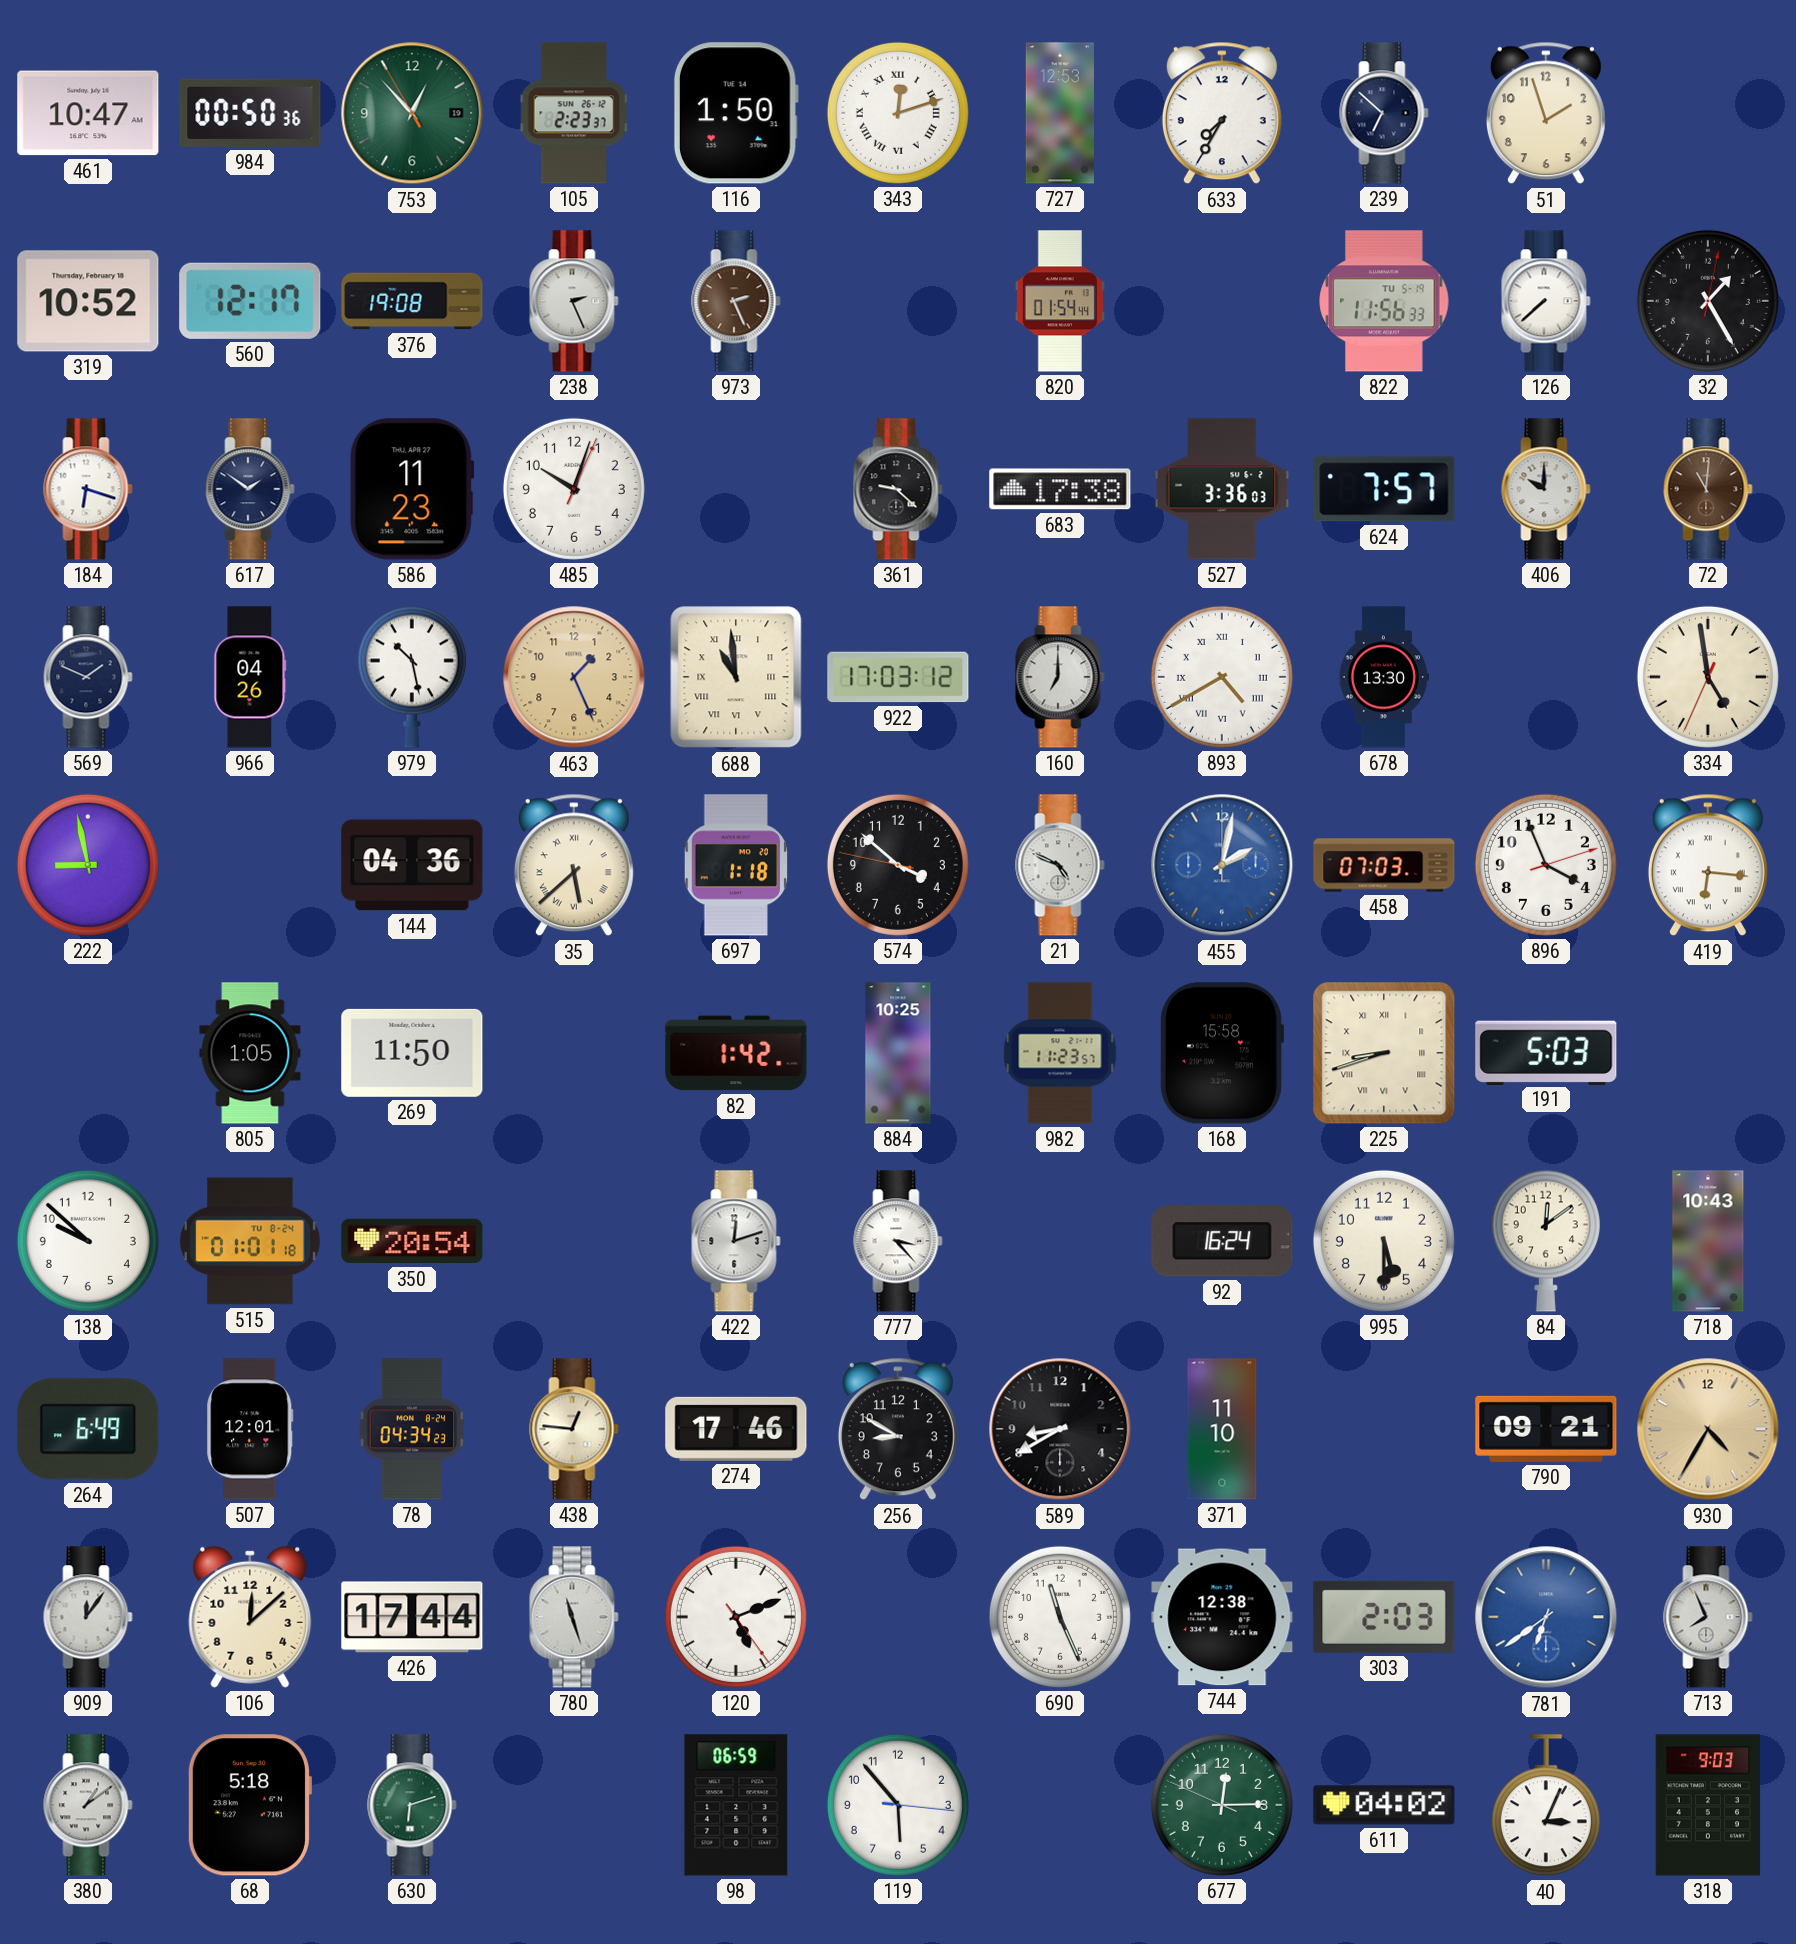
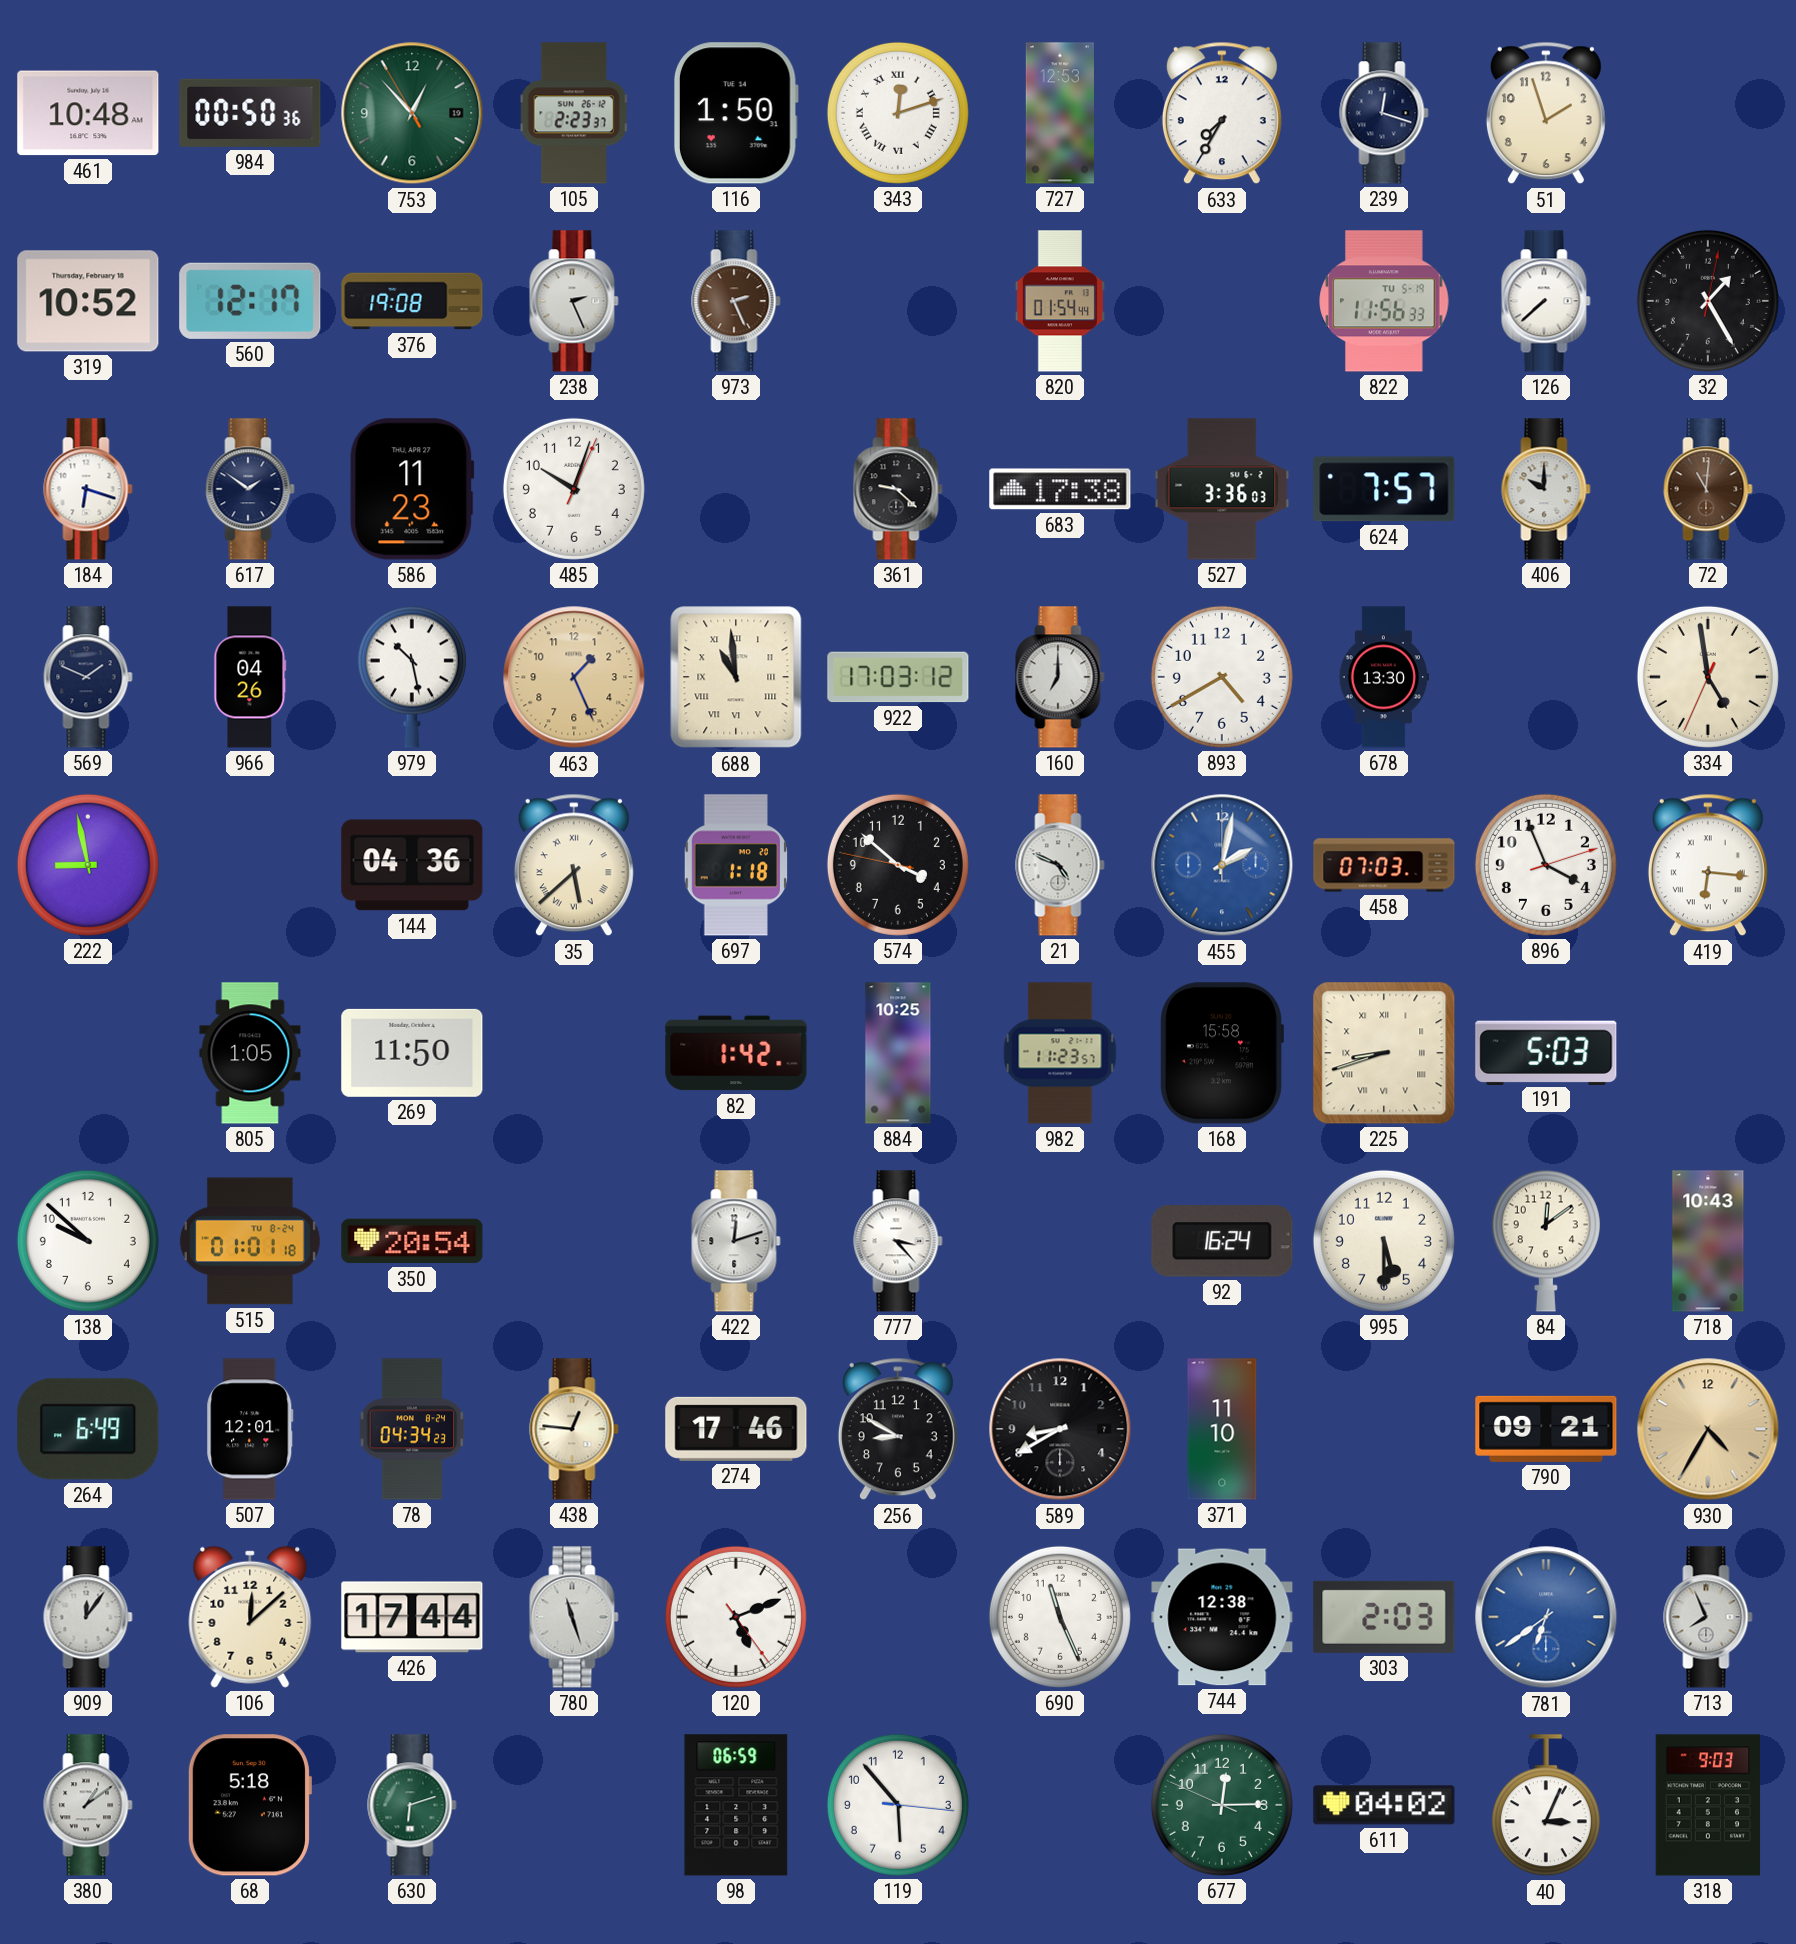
461: 10:47 -> 10:48
239: 6:52 -> 12:18
893 numerals: Roman -> Arabic
